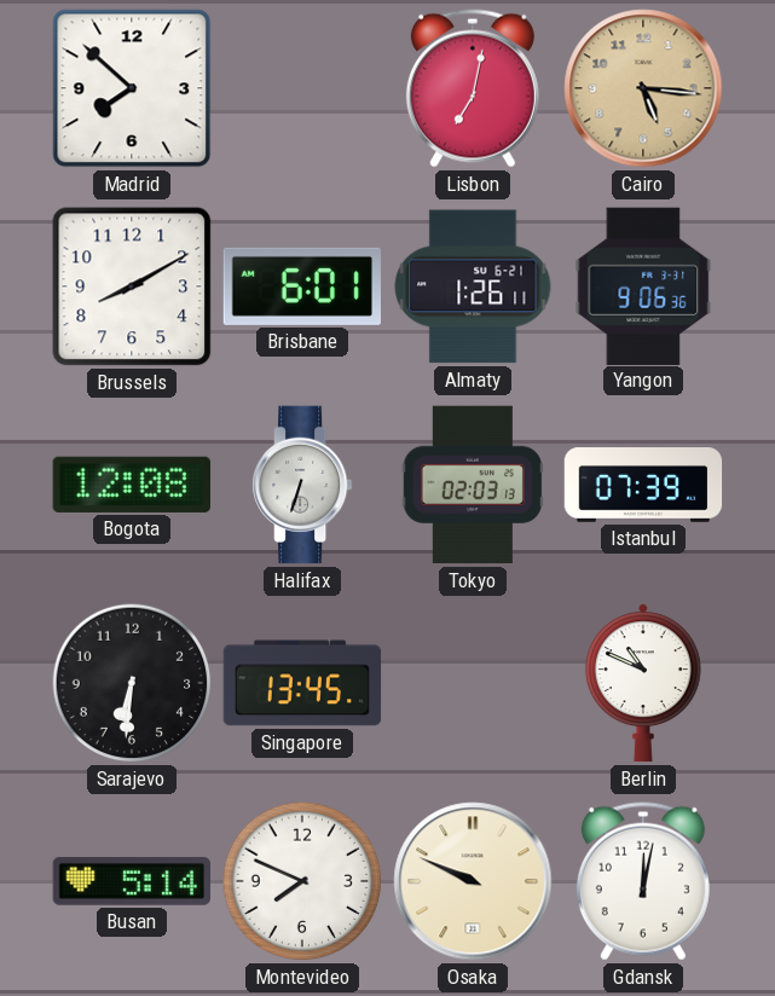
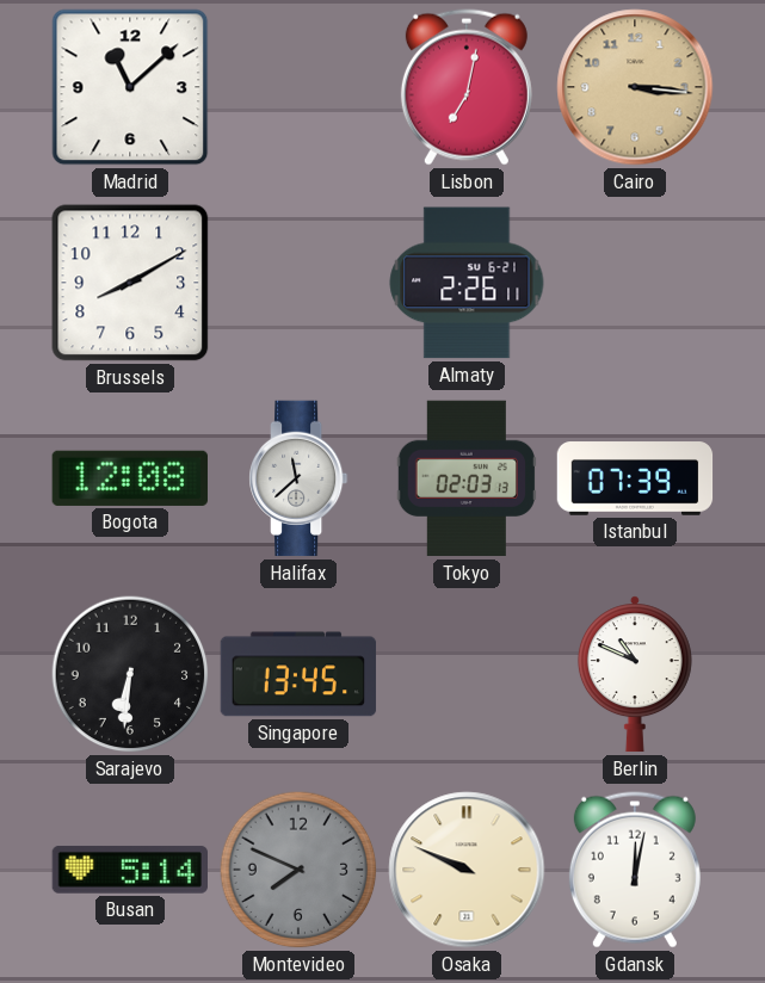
Madrid: 7:52 -> 11:08
Cairo: 5:16 -> 3:16
Brisbane: 6:01 -> none
Almaty: 1:26 -> 2:26
Yangon: 9:06 -> none
Halifax: 6:33 -> 11:38
Montevideo dial: white -> grey
